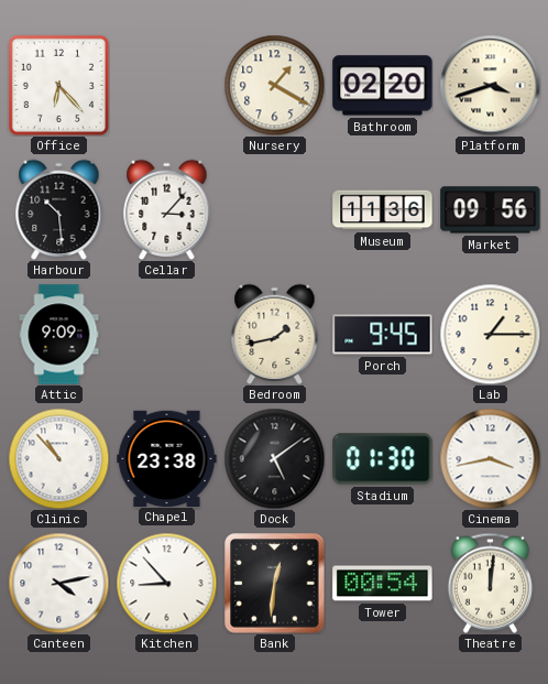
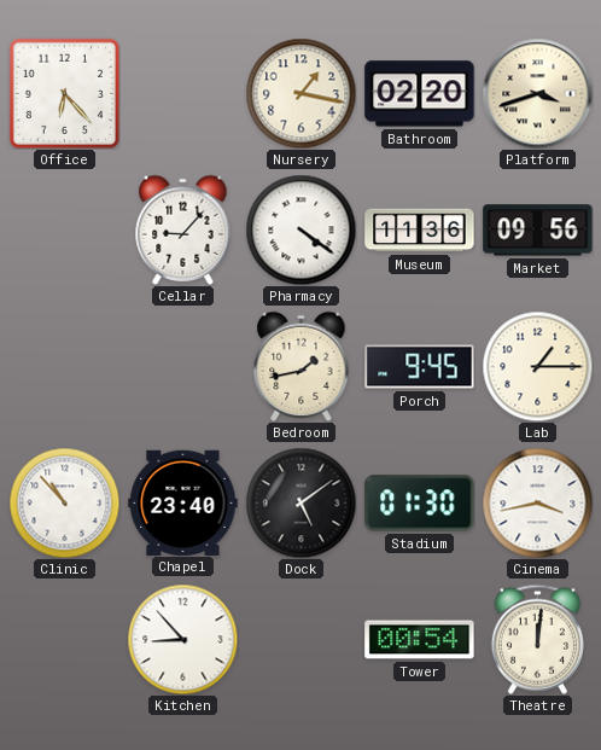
Nursery: 1:20 -> 1:17
Harbour: 10:29 -> none
Cellar: 3:07 -> 9:07
Pharmacy: none -> 4:21
Attic: 9:09 -> none
Chapel: 23:38 -> 23:40
Canteen: 4:13 -> none
Bank: 12:31 -> none
